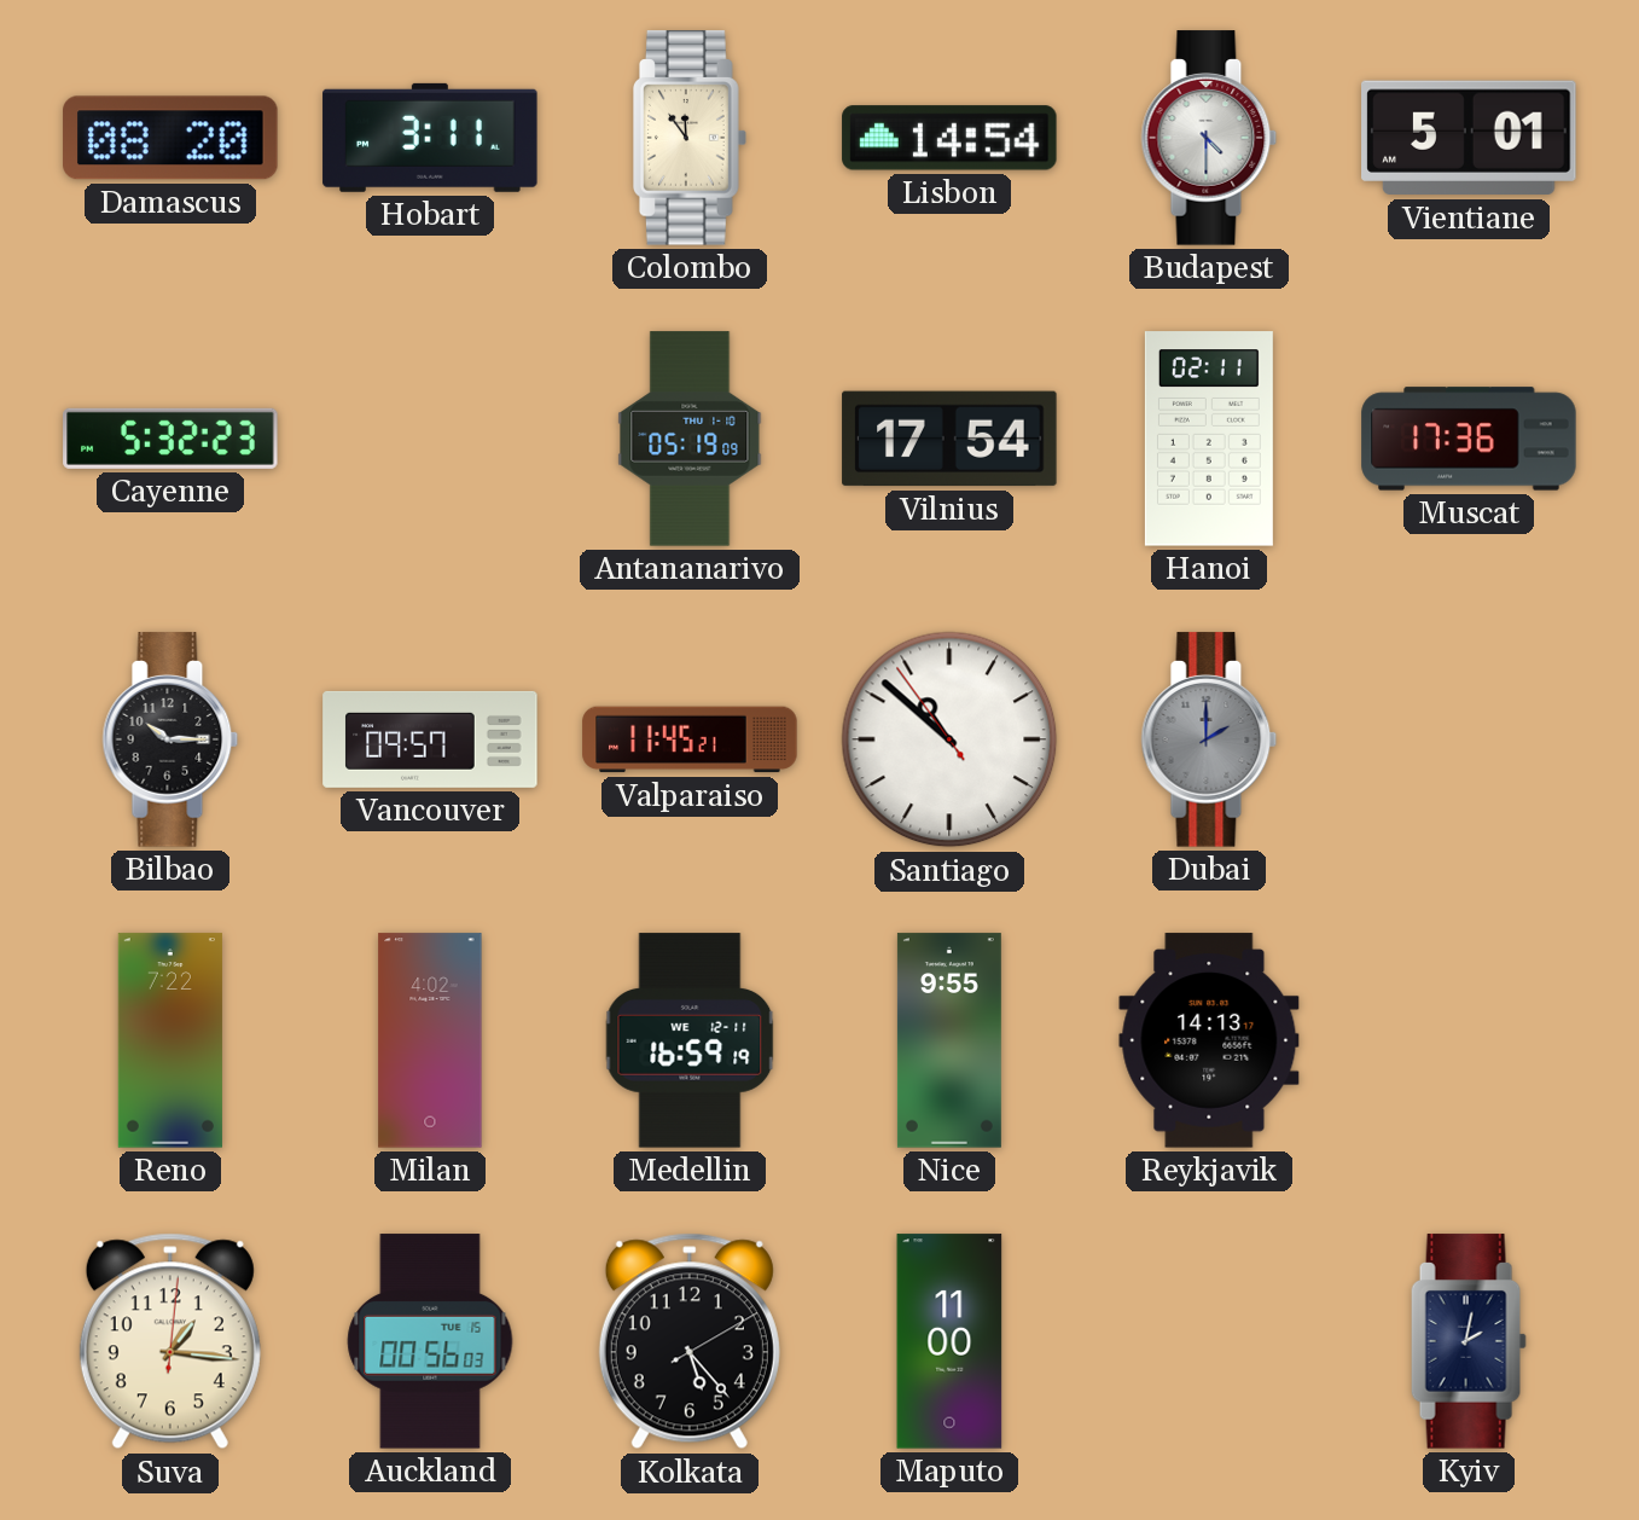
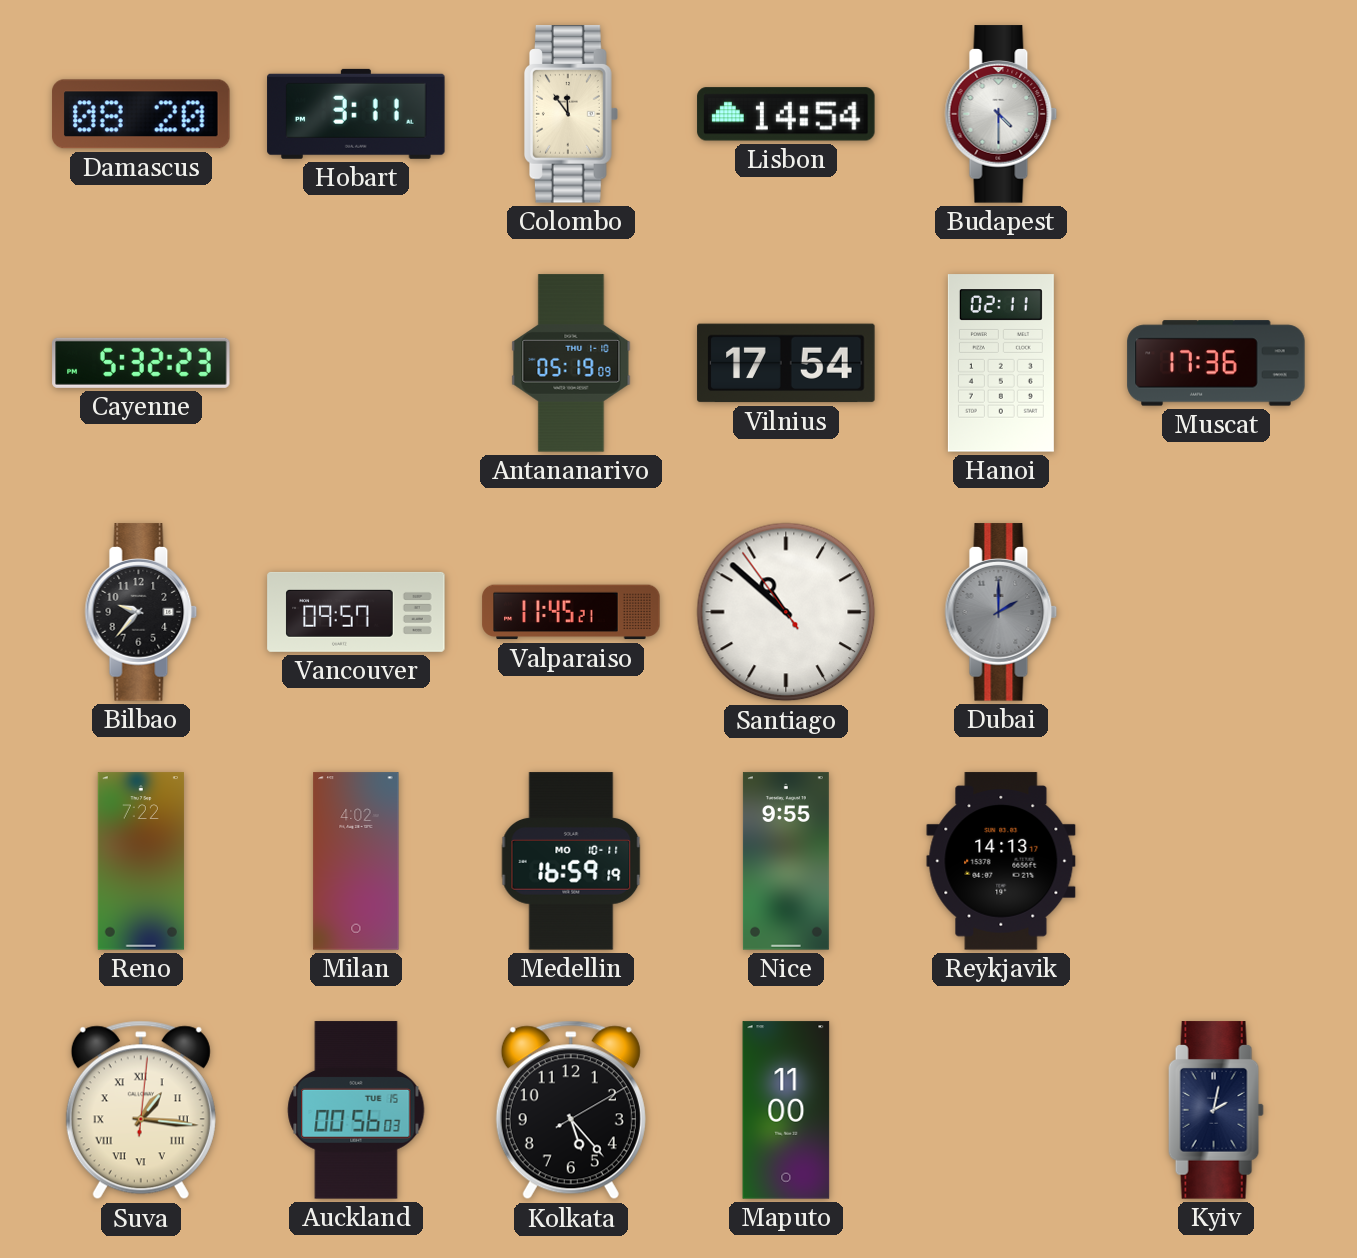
Vientiane: 5:01 -> none
Bilbao: 10:15 -> 9:37
Medellin date: WE 12-11 -> MO 10-11
Suva numerals: Arabic -> Roman
